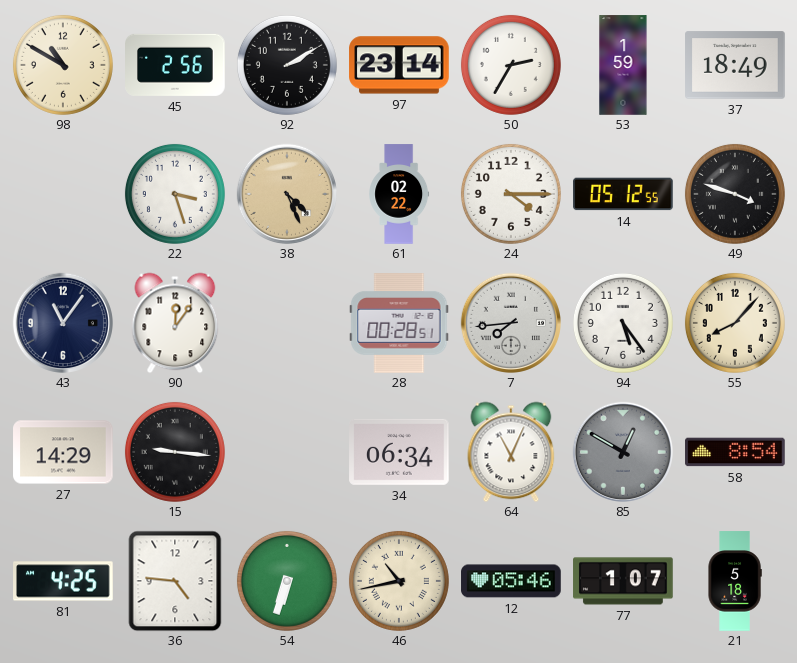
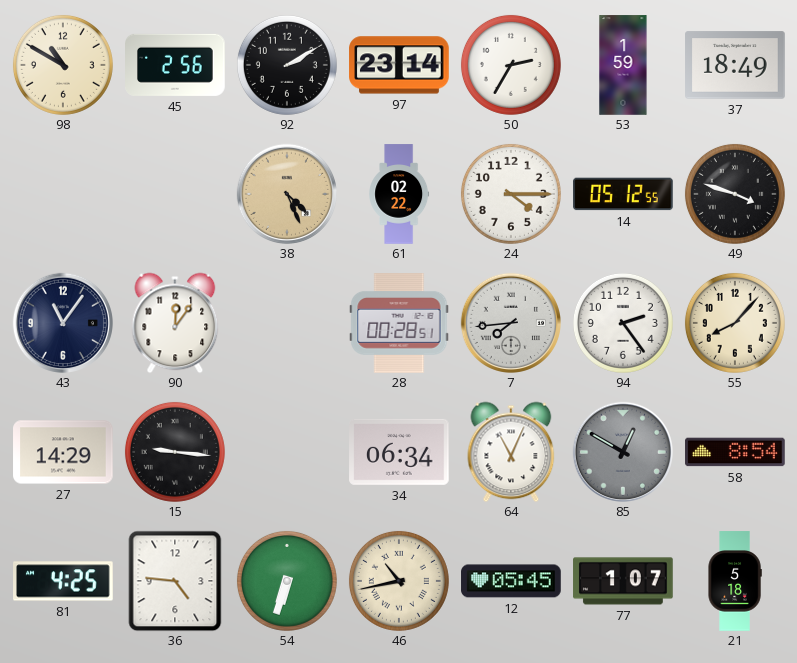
22: 3:27 -> none
94: 5:24 -> 2:24
12: 05:46 -> 05:45
